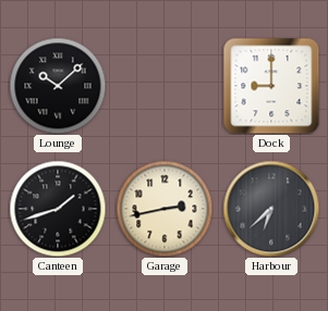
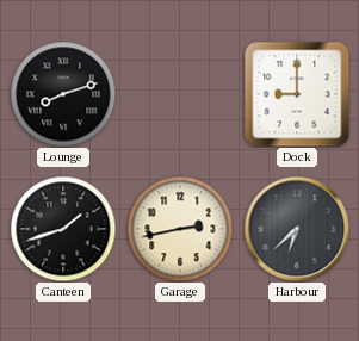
Lounge: 10:08 -> 8:12
